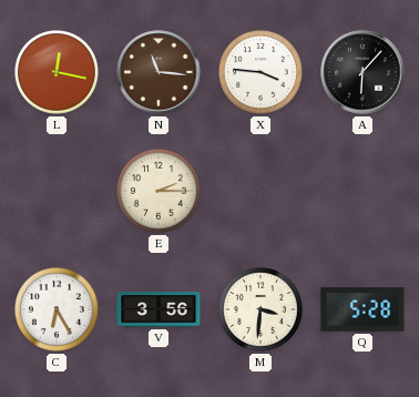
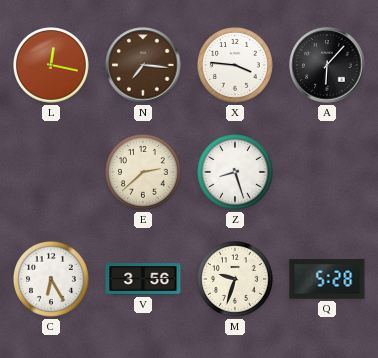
N: 11:16 -> 7:16
E: 2:15 -> 2:38
Z: none -> 8:27
M: 3:31 -> 9:33
